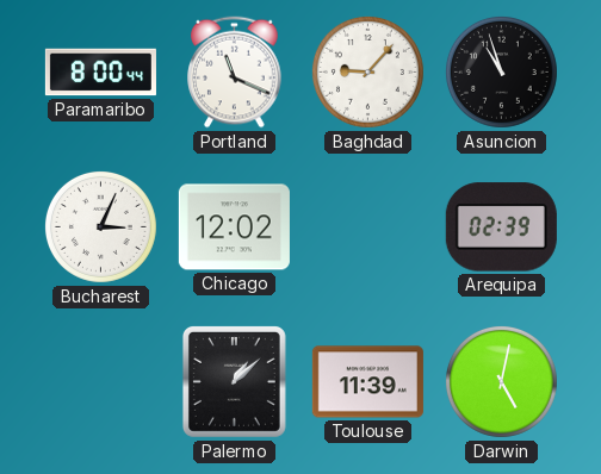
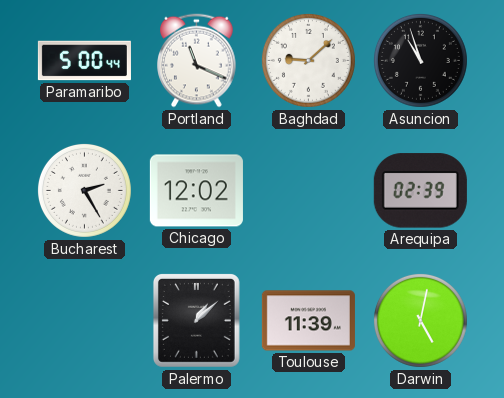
Paramaribo: 8:00 -> 5:00
Baghdad: 9:07 -> 9:08
Bucharest: 3:04 -> 2:25
